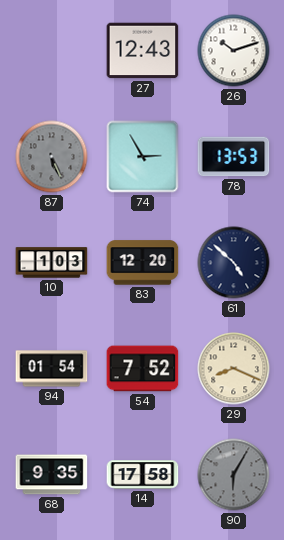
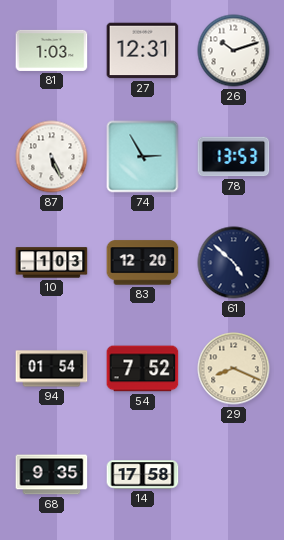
81: none -> 1:03
27: 12:43 -> 12:31
87 dial: grey -> white
90: 6:05 -> none
